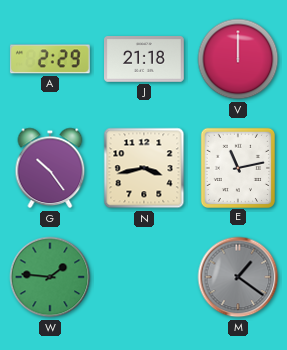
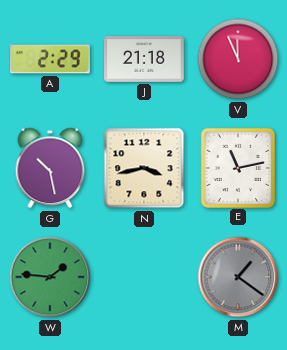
V: 12:00 -> 11:56
G: 10:24 -> 10:28
